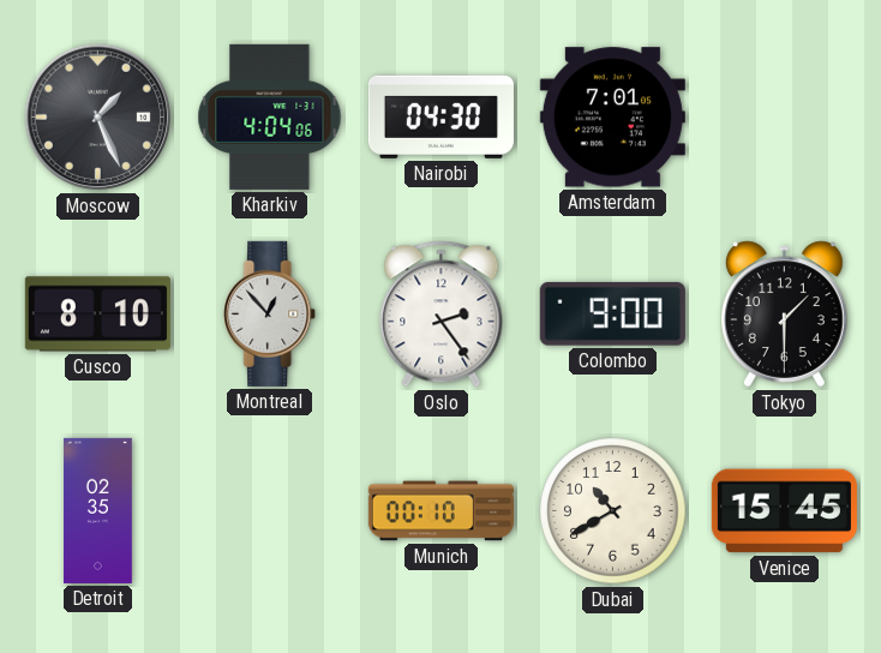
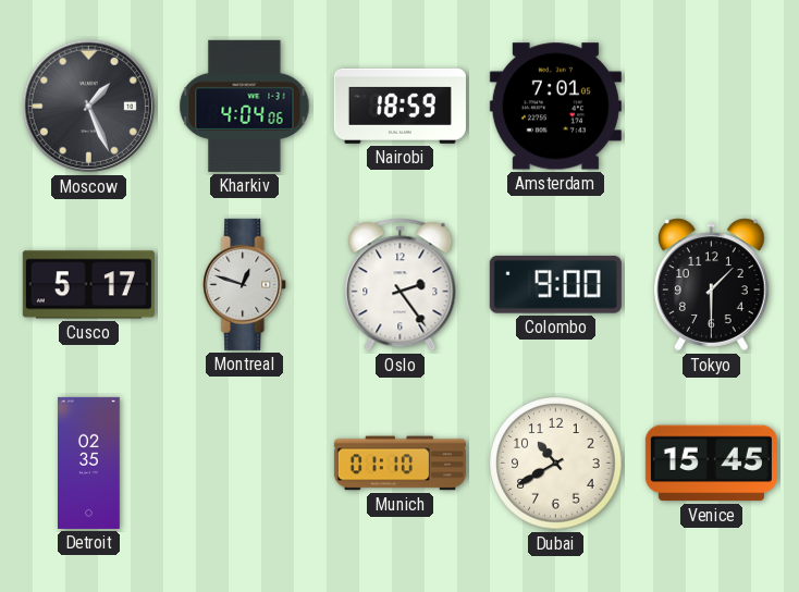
Nairobi: 04:30 -> 18:59
Cusco: 8:10 -> 5:17
Montreal: 12:53 -> 12:48
Munich: 00:10 -> 01:10
